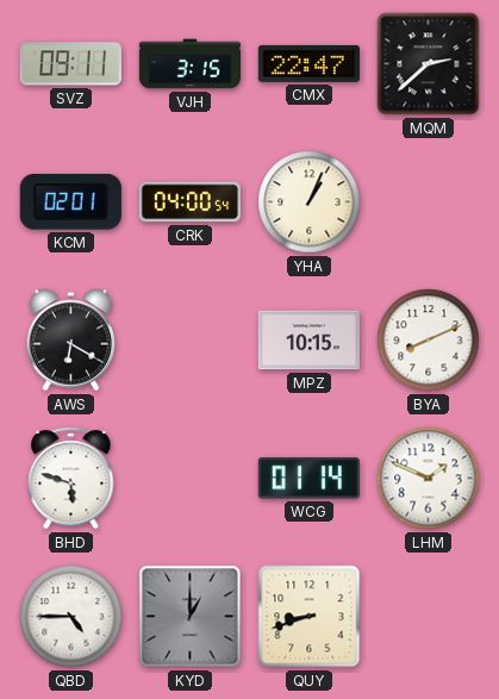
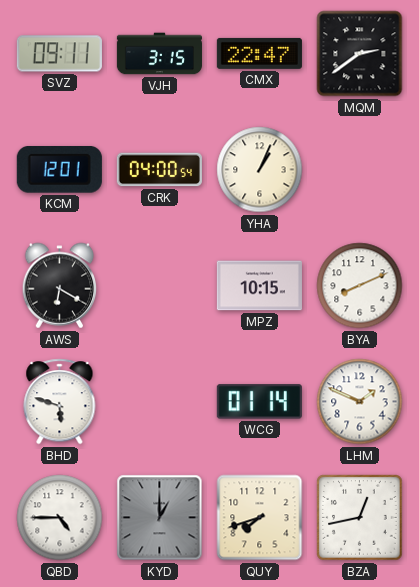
MQM: 2:38 -> 2:39
KCM: 02:01 -> 12:01
QUY: 8:42 -> 7:42
BZA: none -> 12:43
